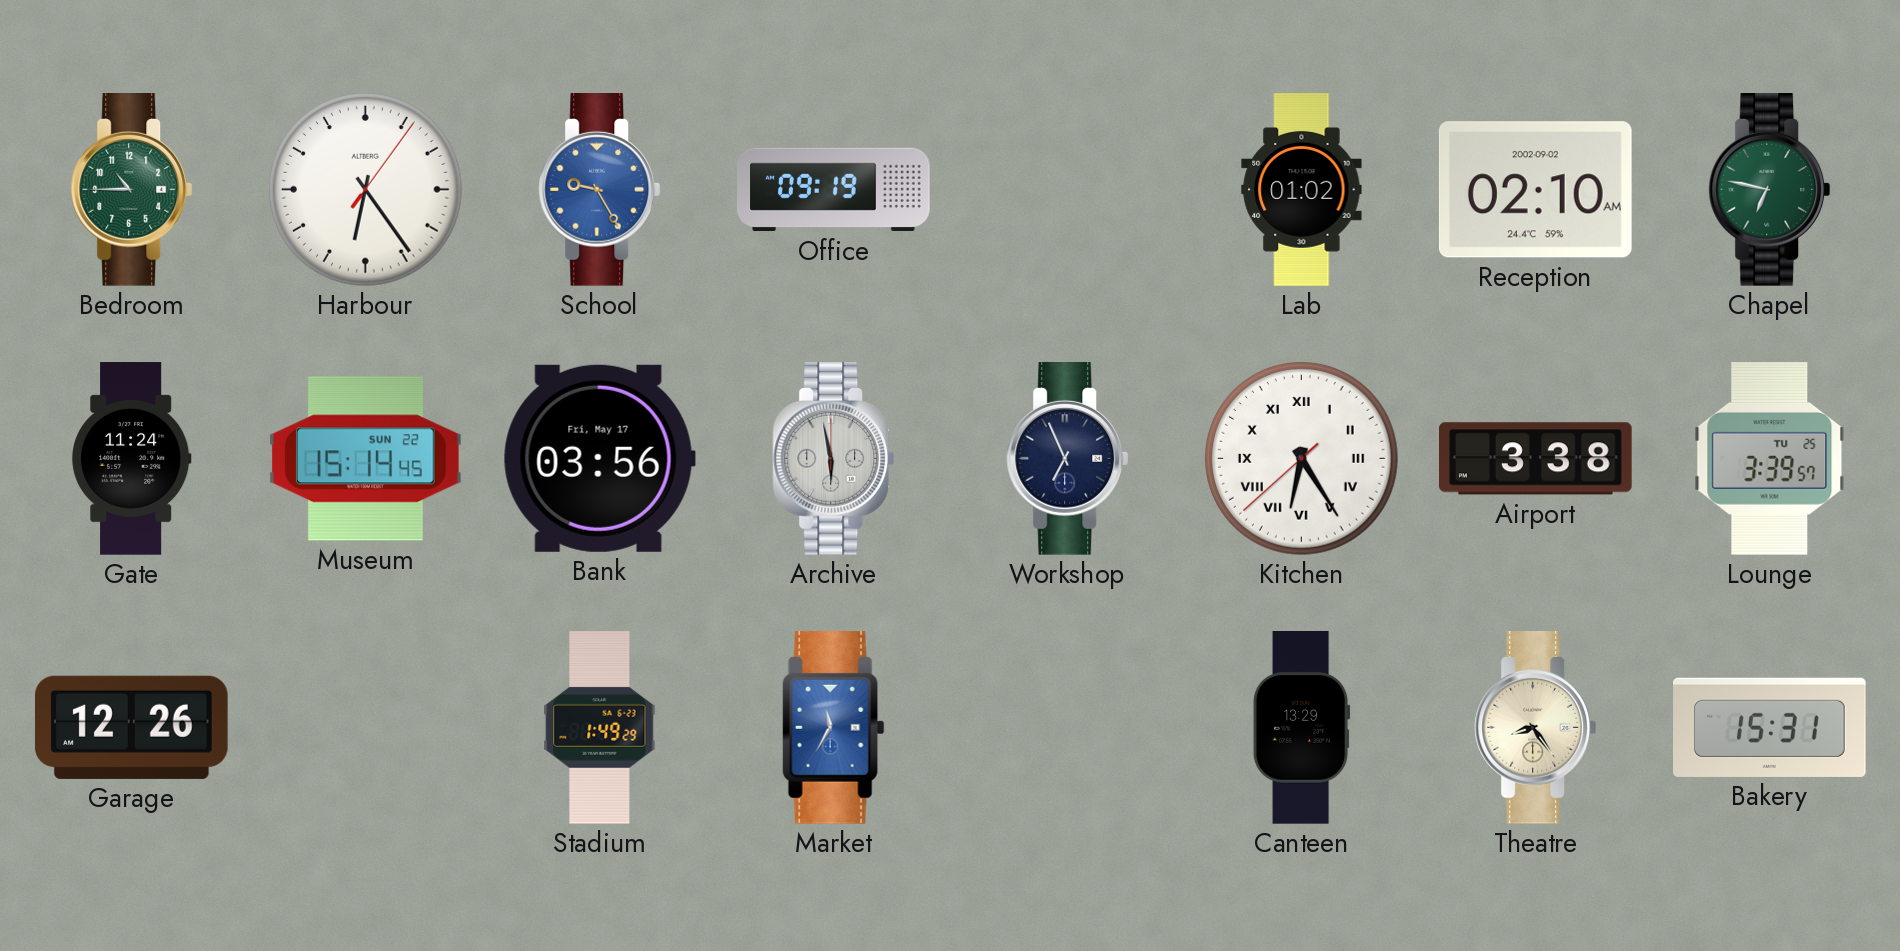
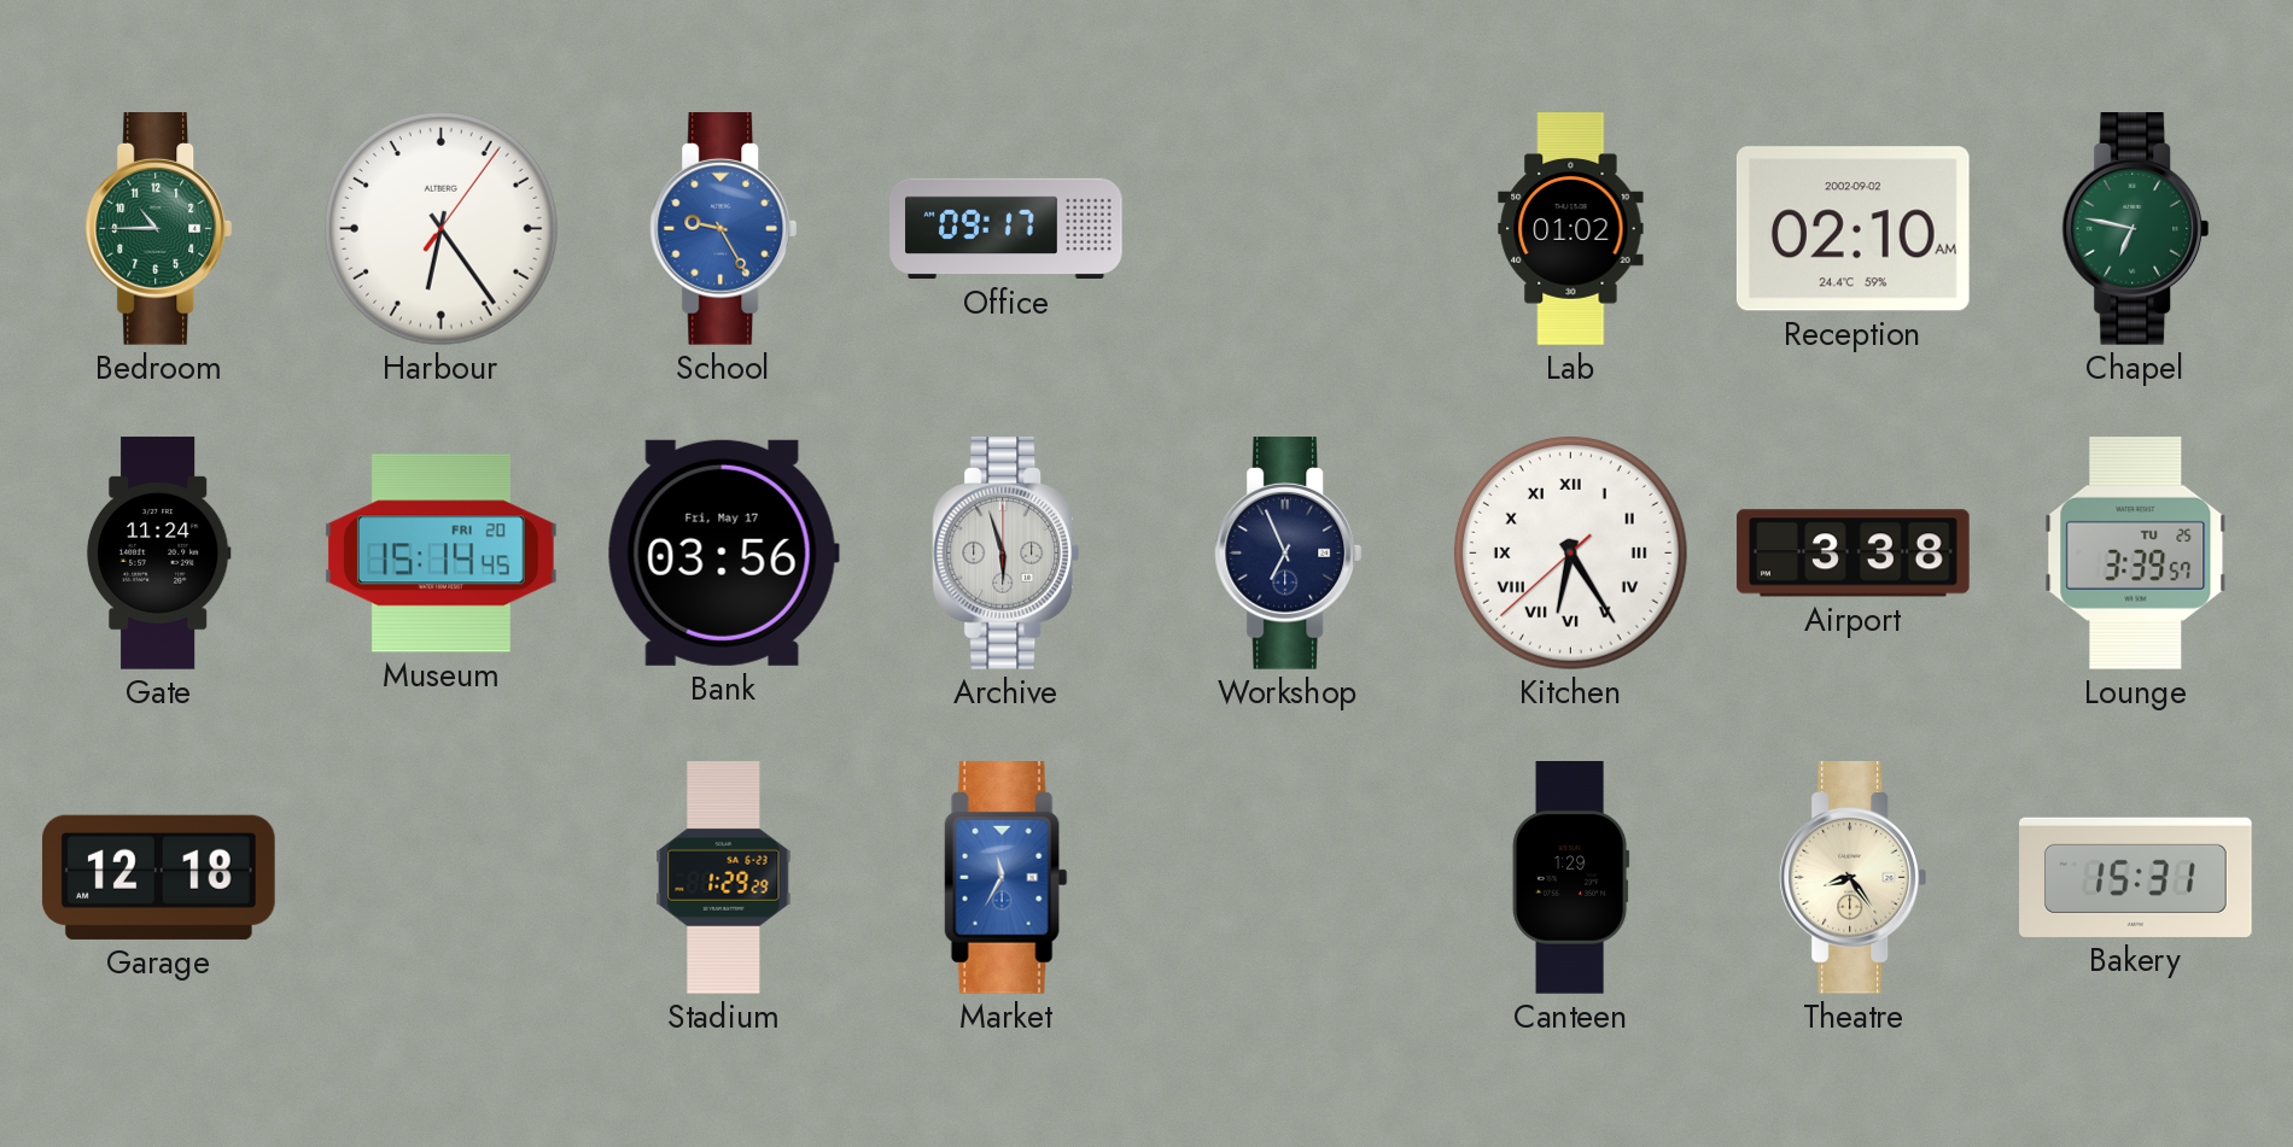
Office: 09:19 -> 09:17
Museum date: SUN 22 -> FRI 20
Archive: 5:58 -> 5:57
Garage: 12:26 -> 12:18
Stadium: 1:49 -> 1:29
Canteen: 13:29 -> 1:29
